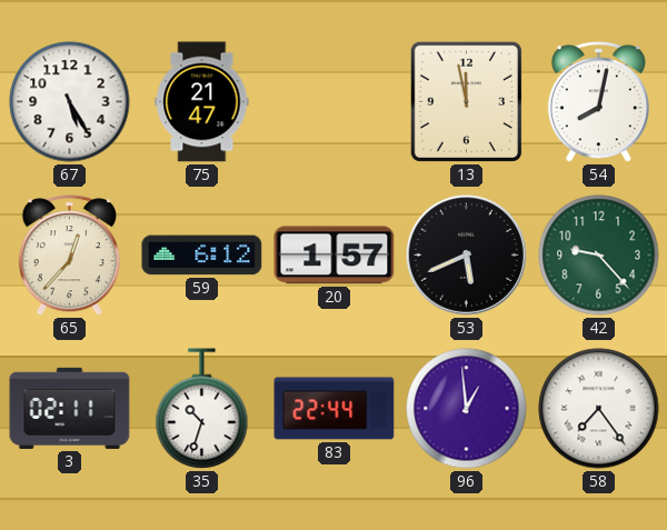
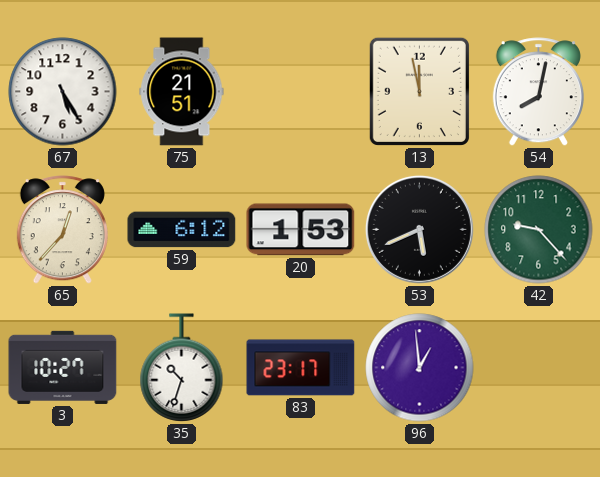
75: 21:47 -> 21:51
20: 1:57 -> 1:53
3: 02:11 -> 10:27
83: 22:44 -> 23:17
58: 7:24 -> none
